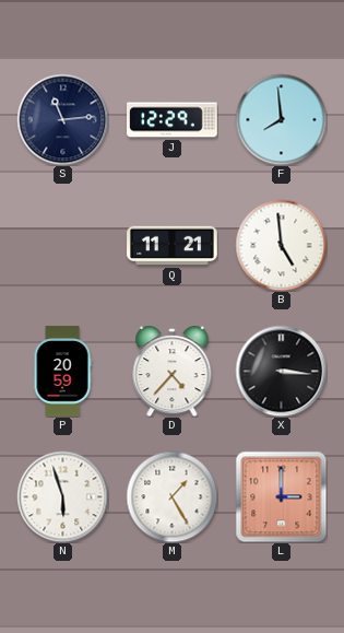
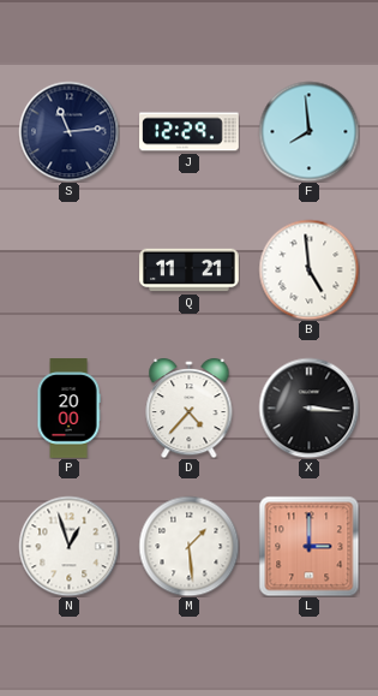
P: 20:59 -> 20:00
N: 5:57 -> 12:57
M: 1:25 -> 1:29
